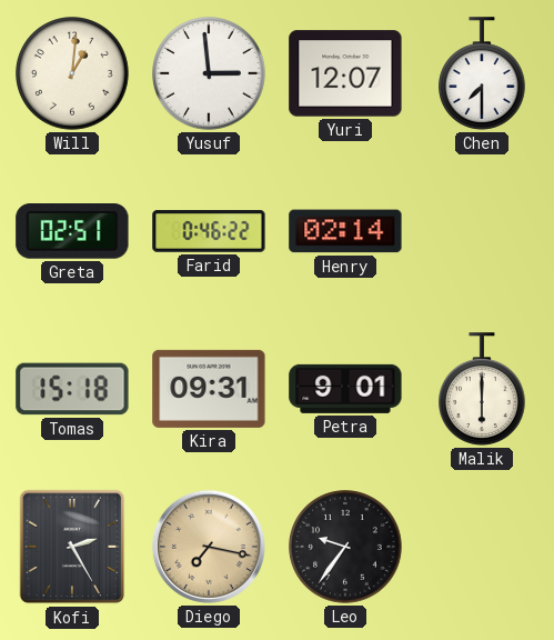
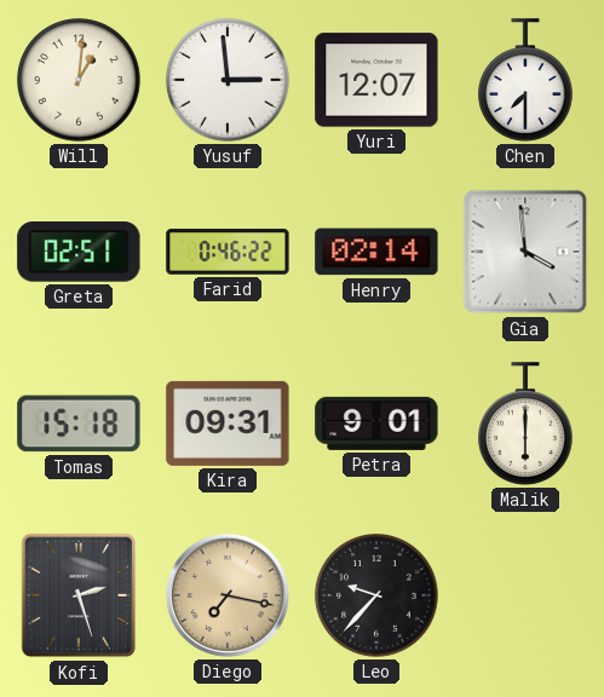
Gia: none -> 3:59
Kofi: 2:25 -> 2:27
Leo: 9:36 -> 9:37
